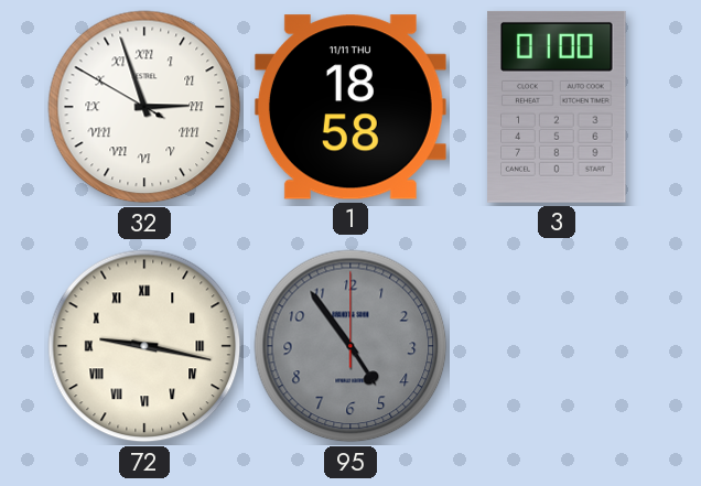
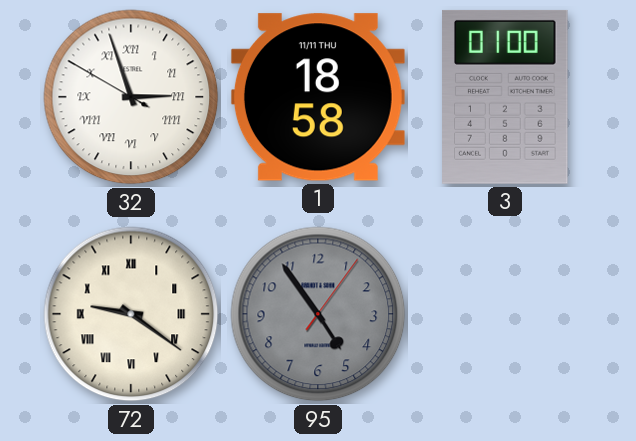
72: 9:17 -> 9:21
95: 4:54:00 -> 4:54:06
